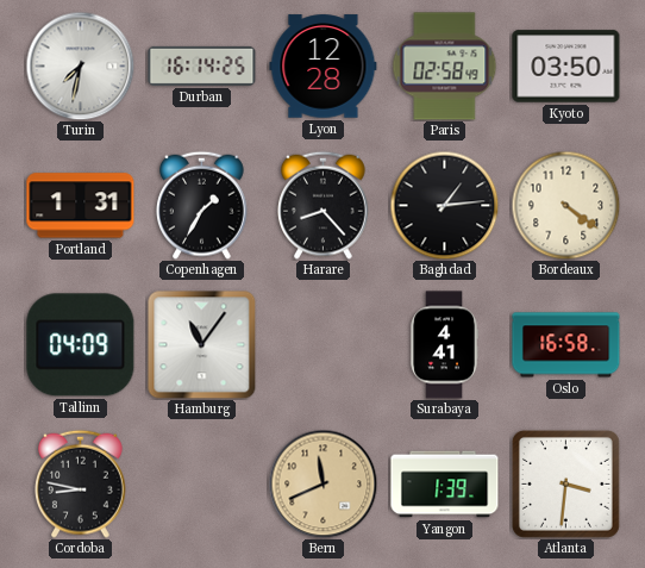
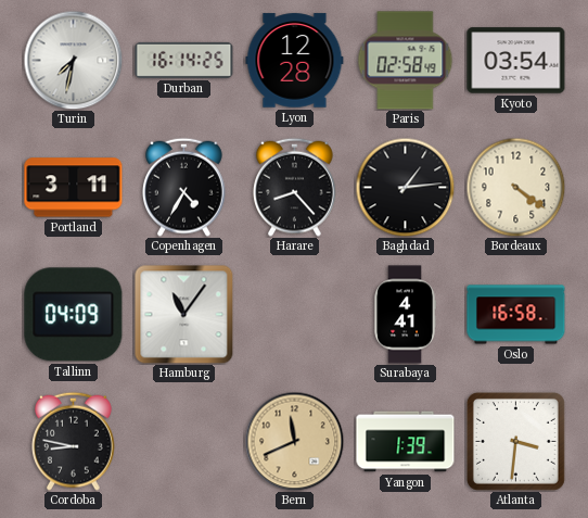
Kyoto: 03:50 -> 03:54
Portland: 1:31 -> 3:11
Copenhagen: 1:35 -> 4:35
